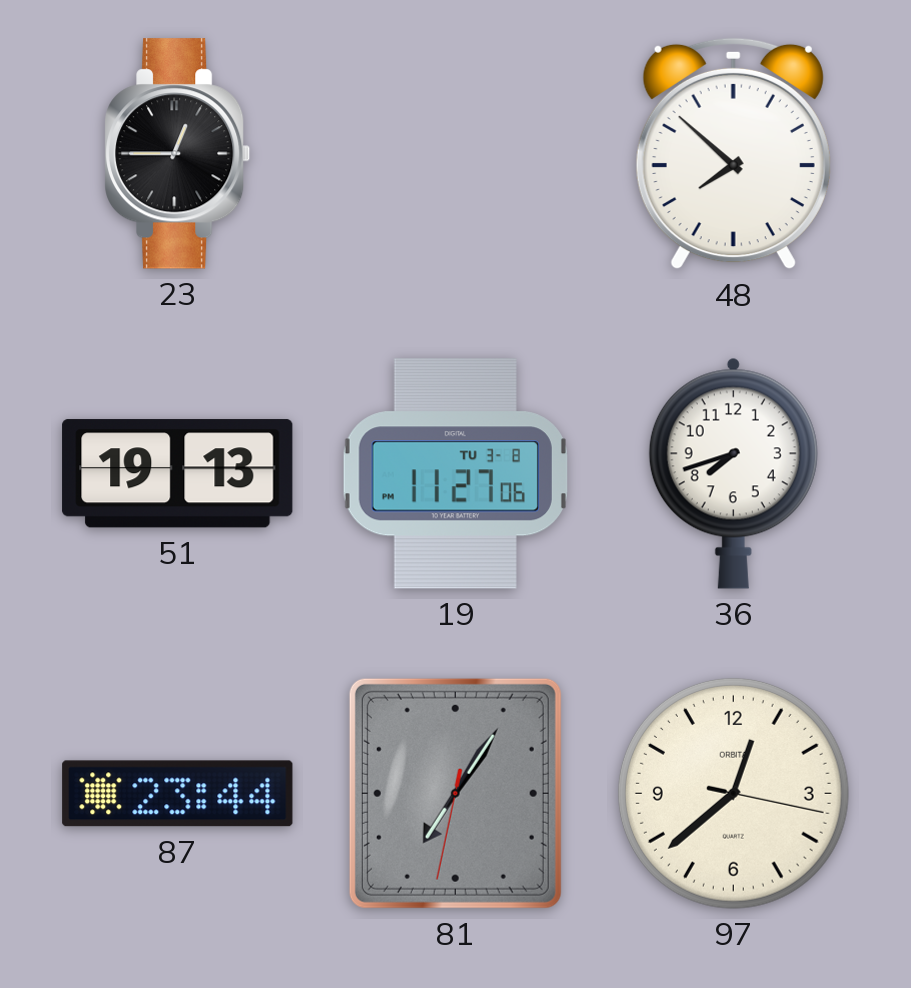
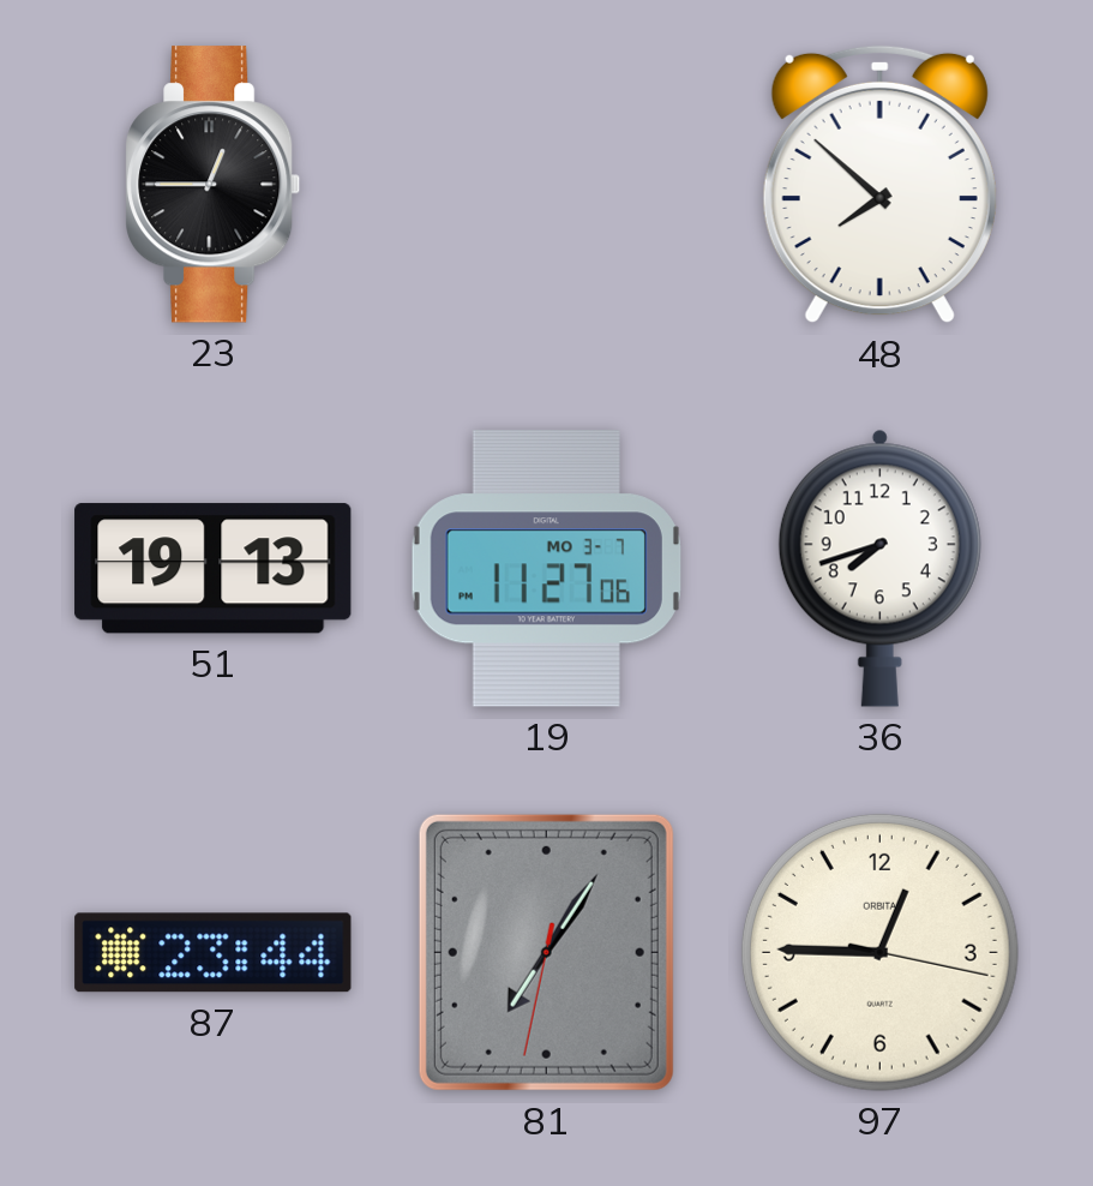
19 date: TU 3-8 -> MO 3-7
97: 12:38 -> 12:45
